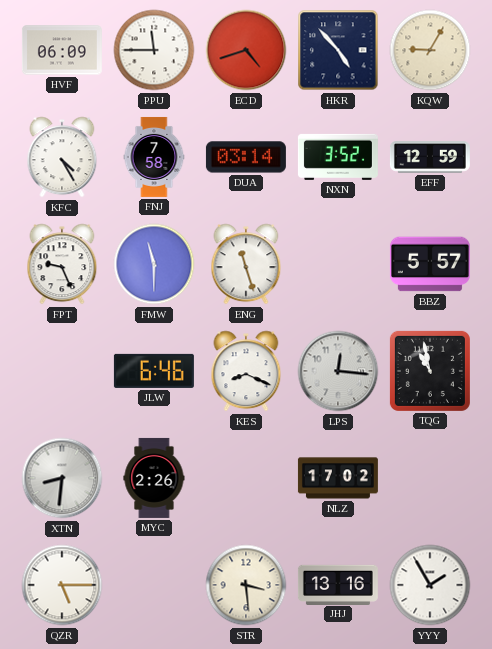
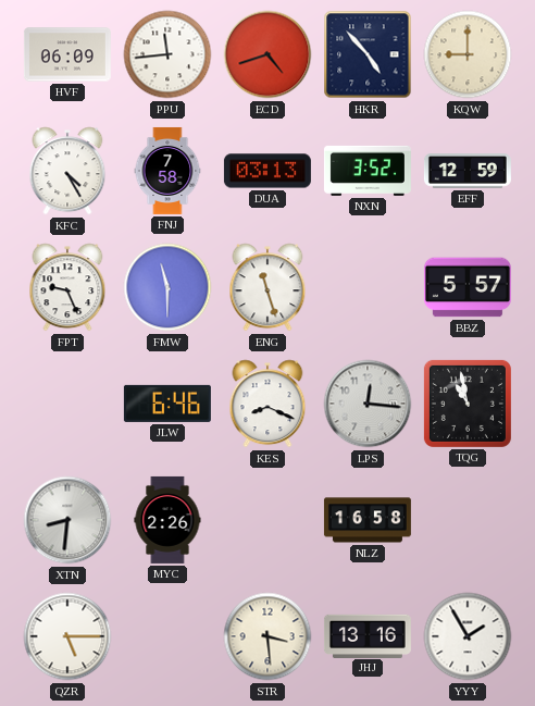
PPU: 11:45 -> 11:44
KQW: 9:05 -> 9:00
DUA: 03:14 -> 03:13
NLZ: 17:02 -> 16:58
